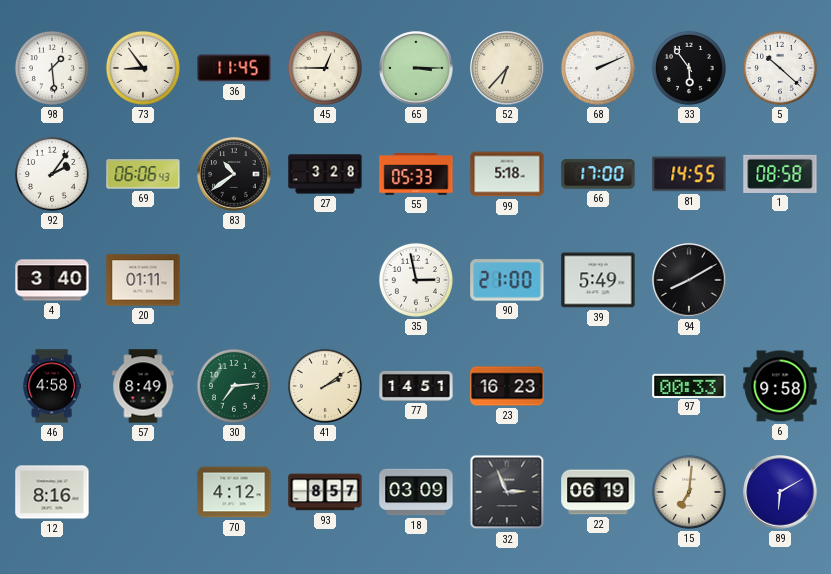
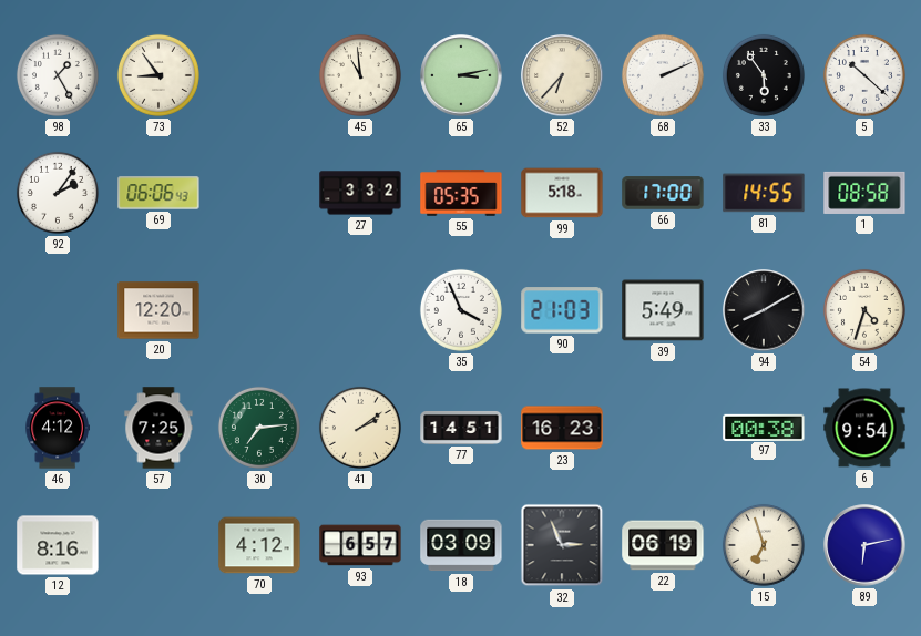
98: 1:29 -> 1:25
36: 11:45 -> none
45: 12:45 -> 10:59
65: 3:15 -> 3:13
83: 10:39 -> none
27: 3:28 -> 3:32
55: 05:33 -> 05:35
4: 3:40 -> none
20: 01:11 -> 12:20
35: 2:58 -> 3:56
90: 21:00 -> 21:03
54: none -> 4:33
46: 4:58 -> 4:12
57: 8:49 -> 7:25
97: 00:33 -> 00:38
6: 9:58 -> 9:54
93: 8:57 -> 6:57
15: 7:01 -> 6:57
89: 6:10 -> 6:13
